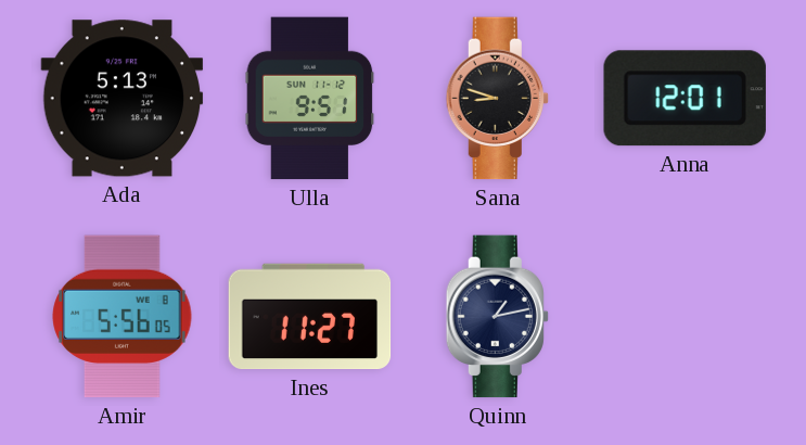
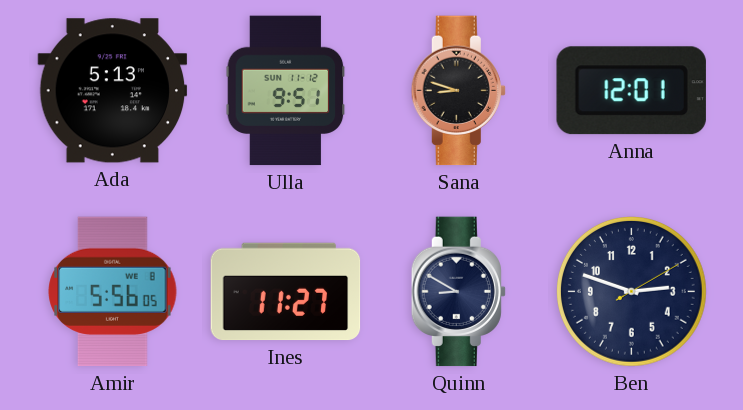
Quinn: 1:13 -> 8:50
Ben: none -> 2:48
